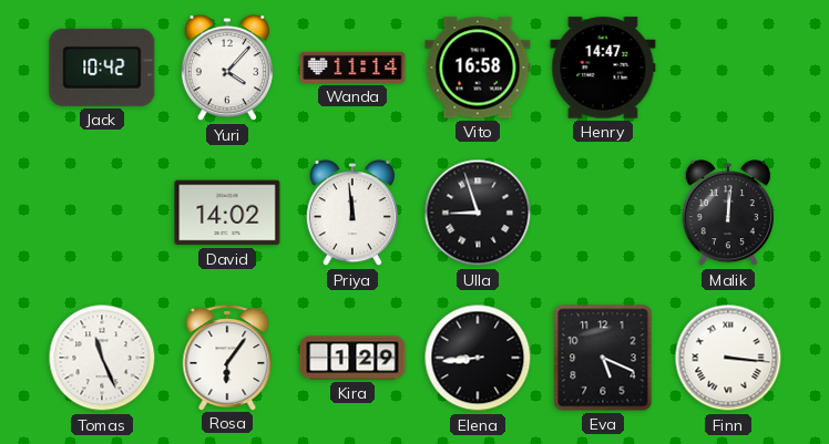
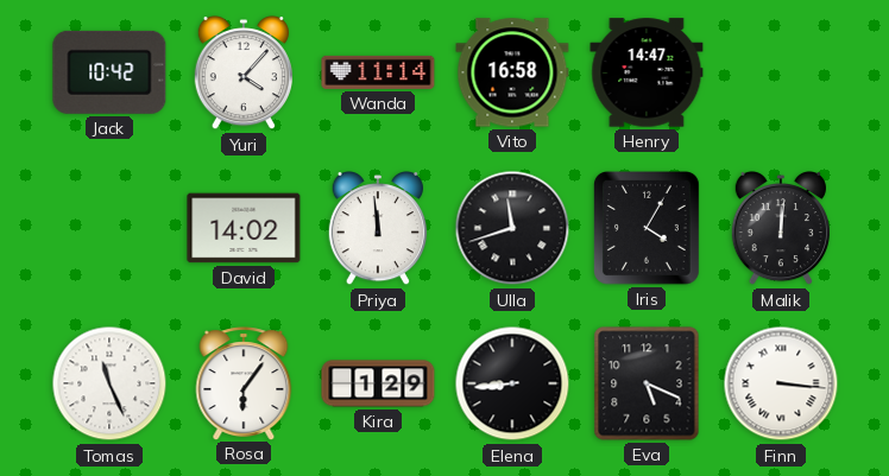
Ulla: 8:57 -> 11:42
Iris: none -> 4:05
